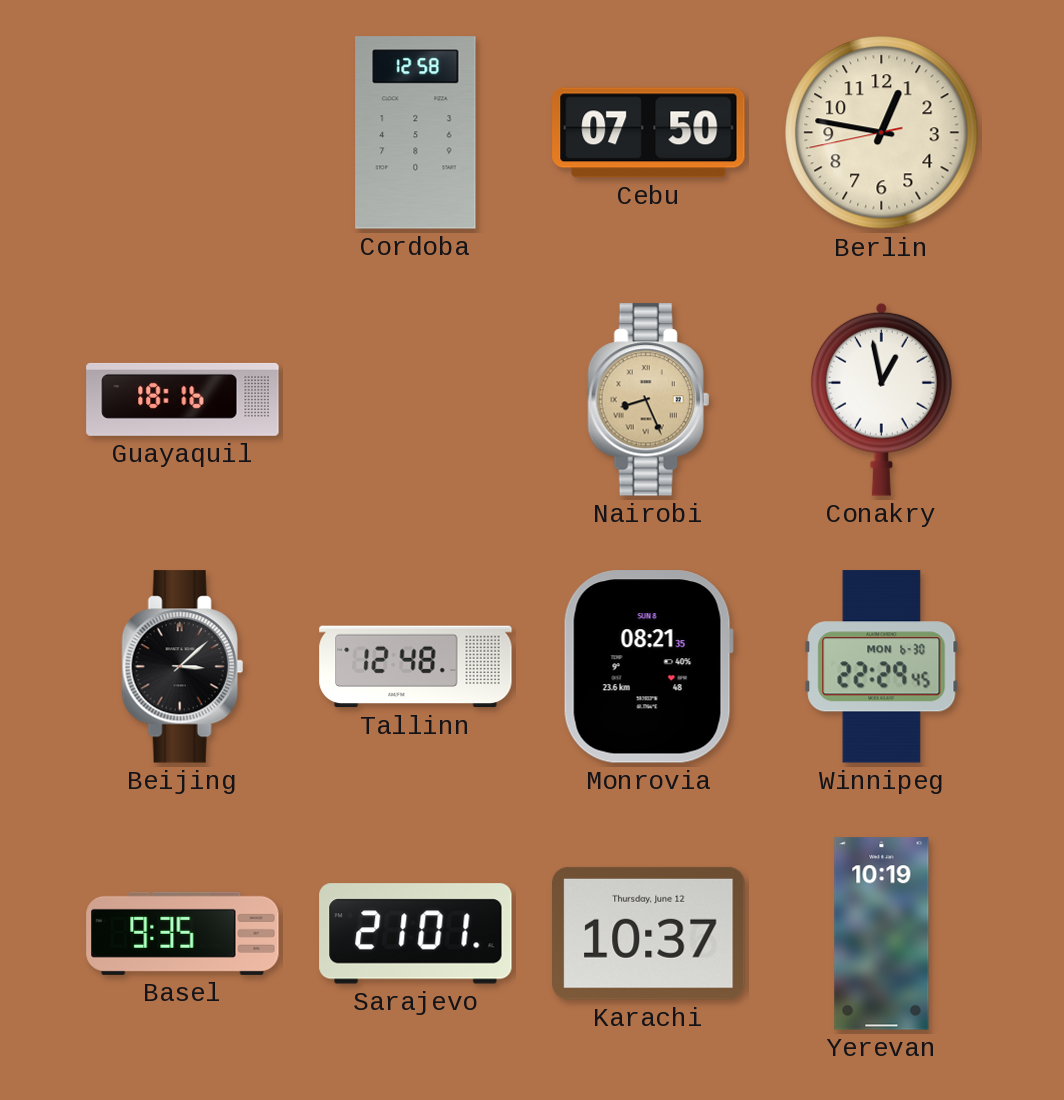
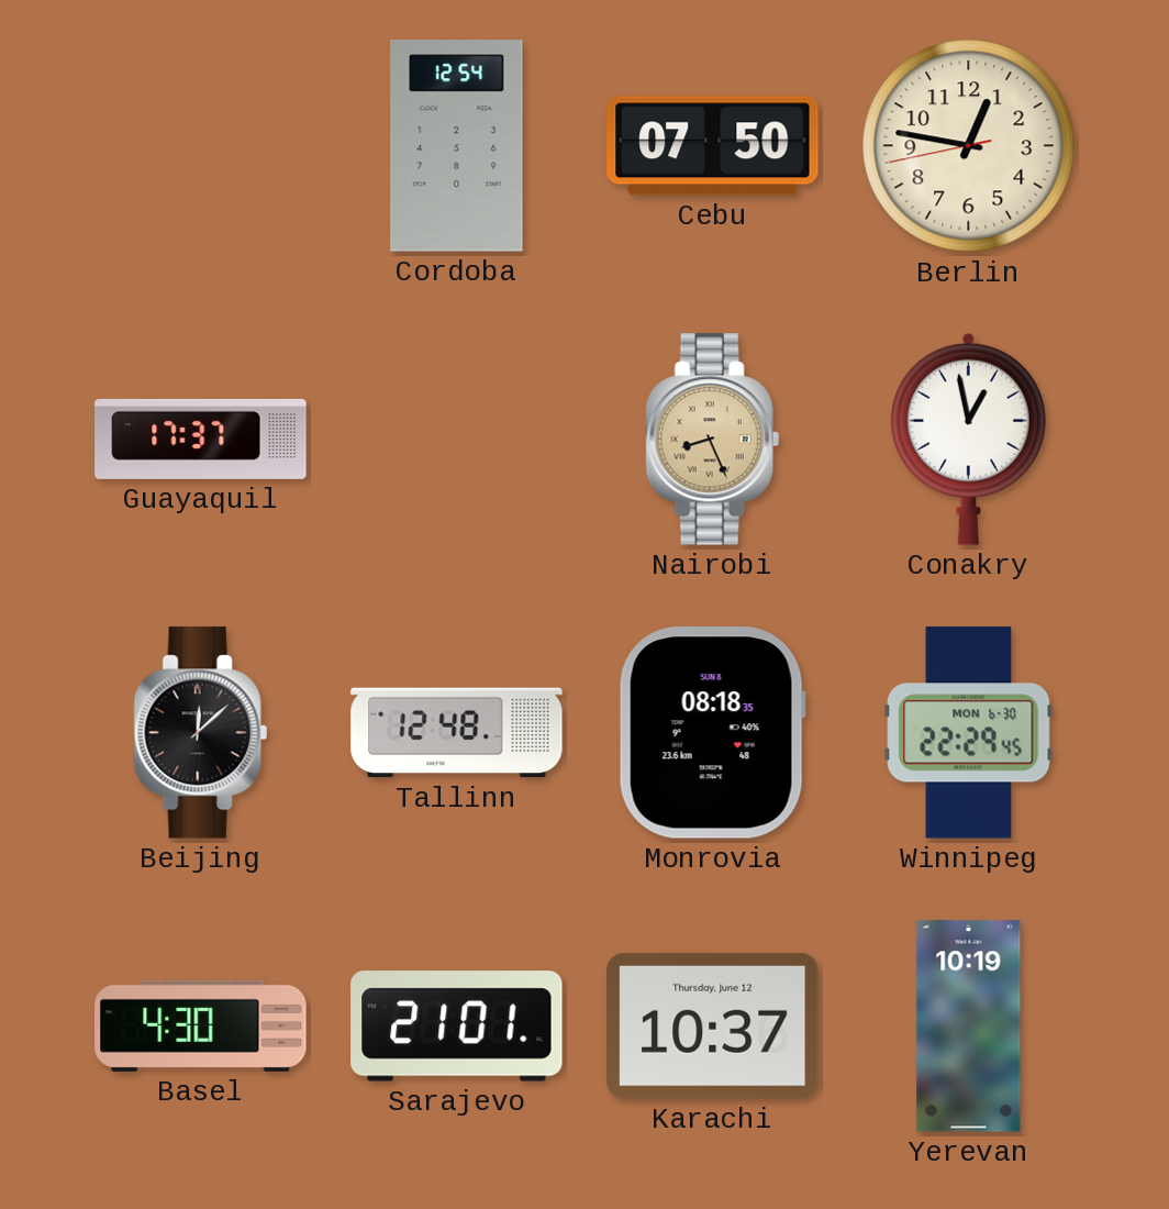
Cordoba: 12:58 -> 12:54
Guayaquil: 18:16 -> 17:37
Beijing: 3:08 -> 12:08
Monrovia: 08:21 -> 08:18
Basel: 9:35 -> 4:30
